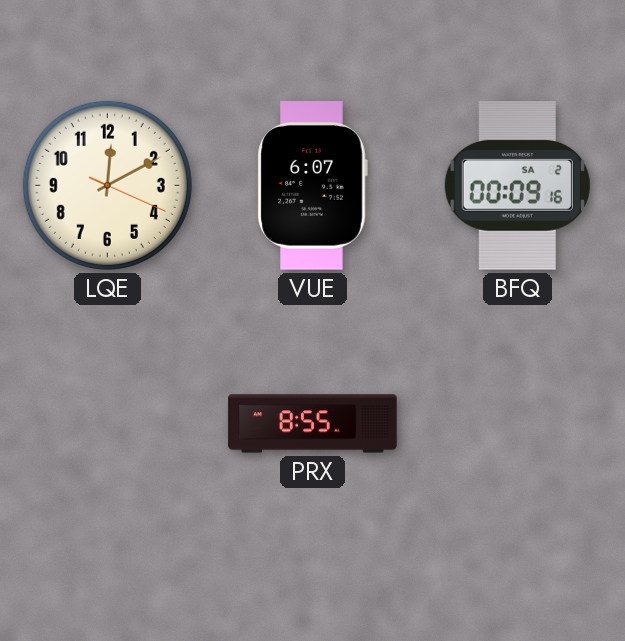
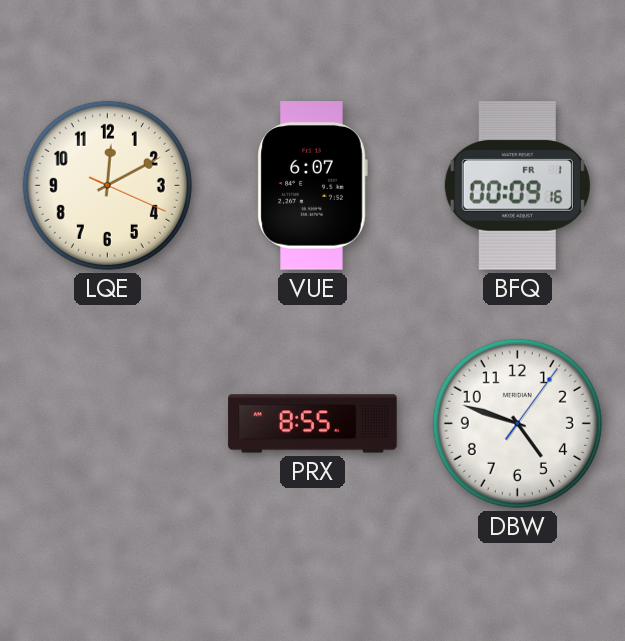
BFQ date: SA 2 -> FR 1
DBW: none -> 4:48
